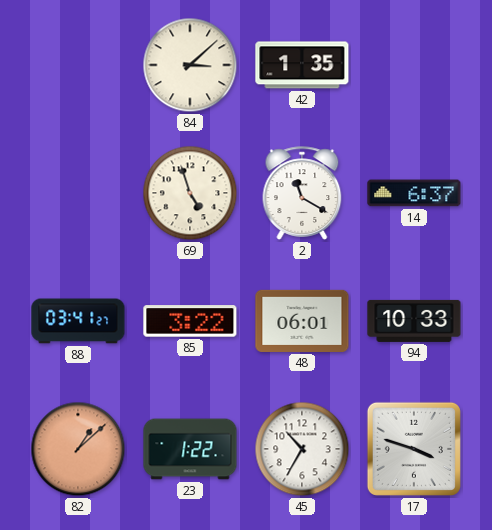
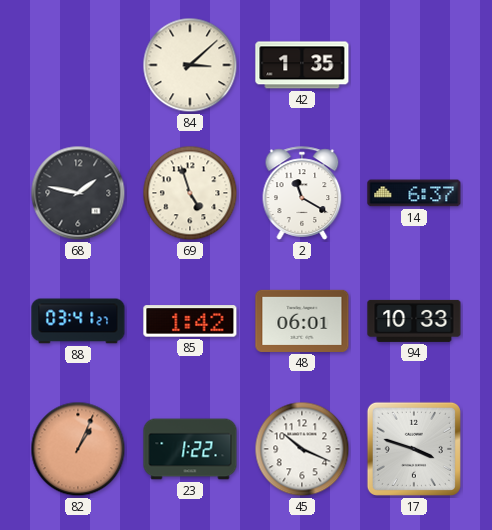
68: none -> 1:47
85: 3:22 -> 1:42
82: 1:08 -> 1:04
45: 10:35 -> 10:19
